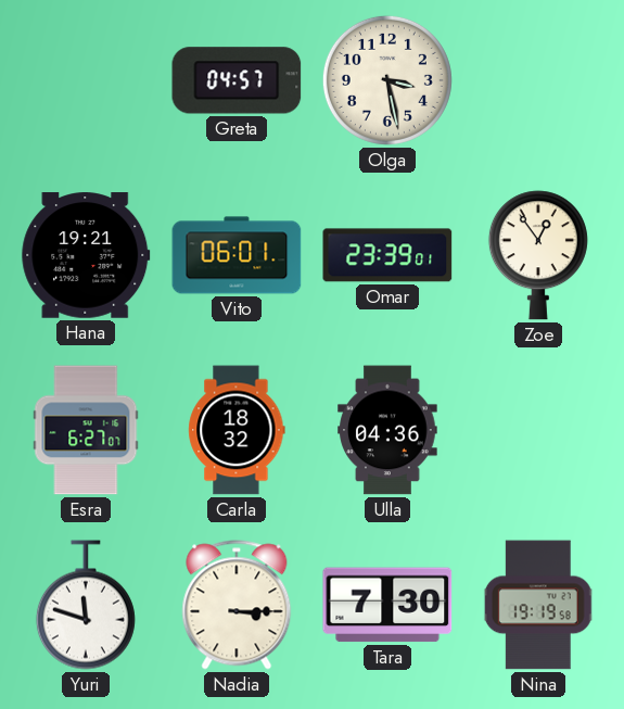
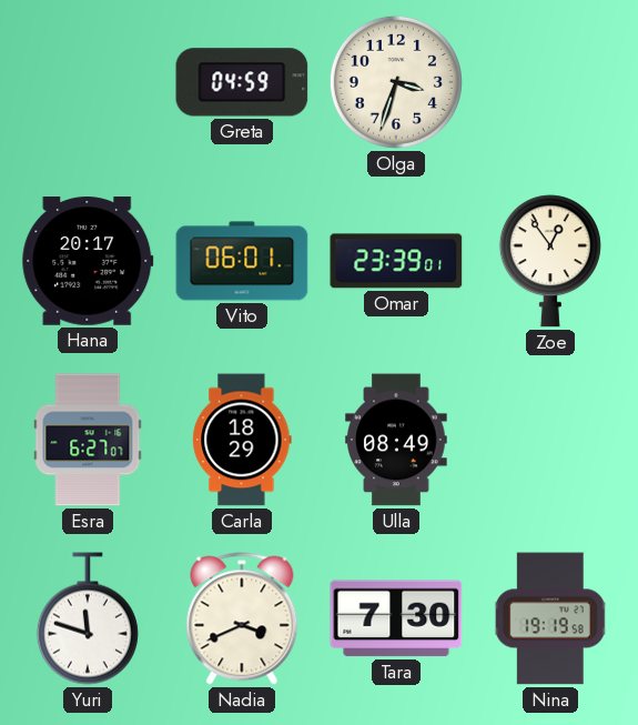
Greta: 04:57 -> 04:59
Olga: 3:28 -> 3:33
Hana: 19:21 -> 20:17
Carla: 18:32 -> 18:29
Ulla: 04:36 -> 08:49
Nadia: 3:15 -> 3:41
